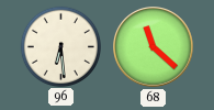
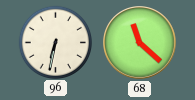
96: 6:29 -> 6:32
